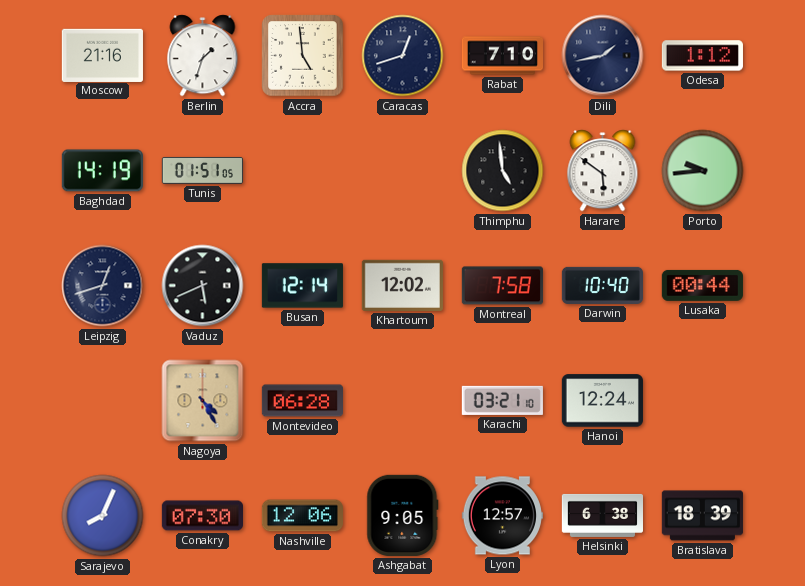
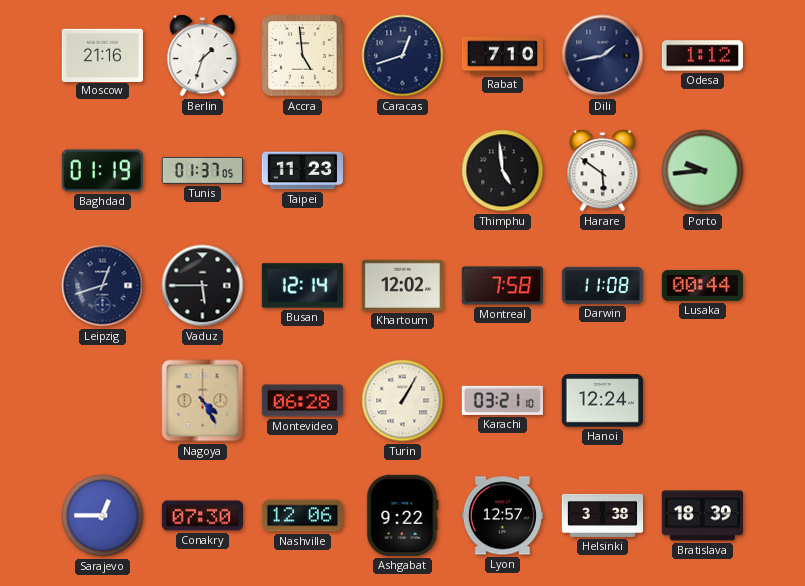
Baghdad: 14:19 -> 01:19
Tunis: 01:51 -> 01:37
Taipei: none -> 11:23
Vaduz: 5:41 -> 5:45
Darwin: 10:40 -> 11:08
Turin: none -> 1:05
Sarajevo: 8:04 -> 12:45
Ashgabat: 9:05 -> 9:22
Helsinki: 6:38 -> 3:38
